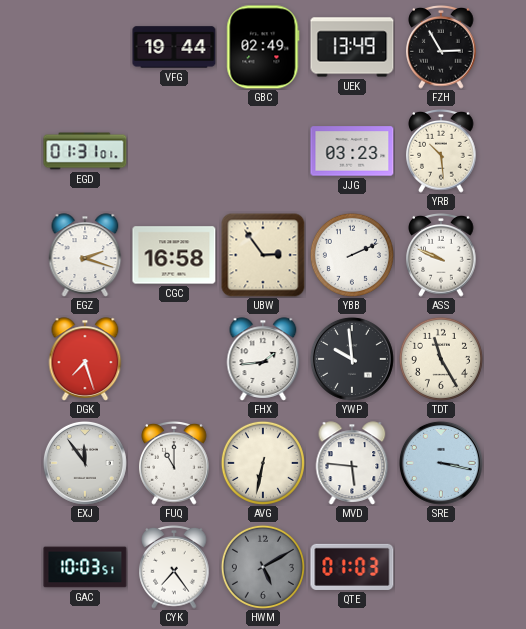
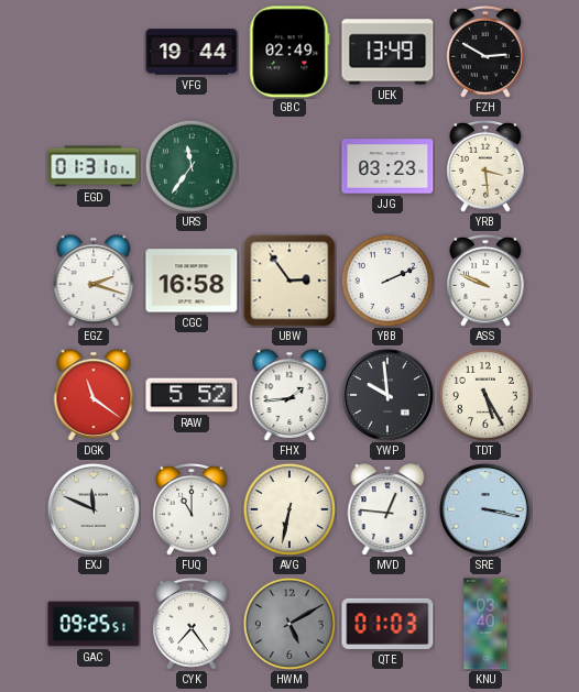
FZH: 2:55 -> 2:50
URS: none -> 11:36
YRB: 10:29 -> 3:29
DGK: 7:27 -> 11:21
RAW: none -> 5:52
TDT: 11:25 -> 5:25
EXJ: 11:54 -> 11:49
MVD: 5:46 -> 12:46
GAC: 10:03 -> 09:25
KNU: none -> 03:40
